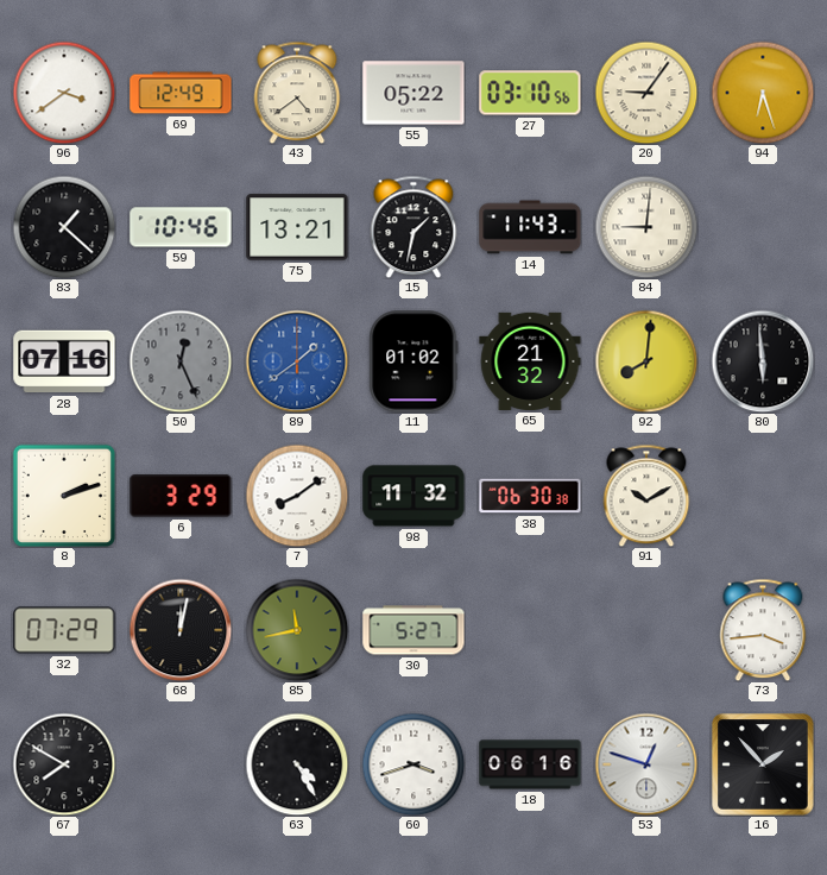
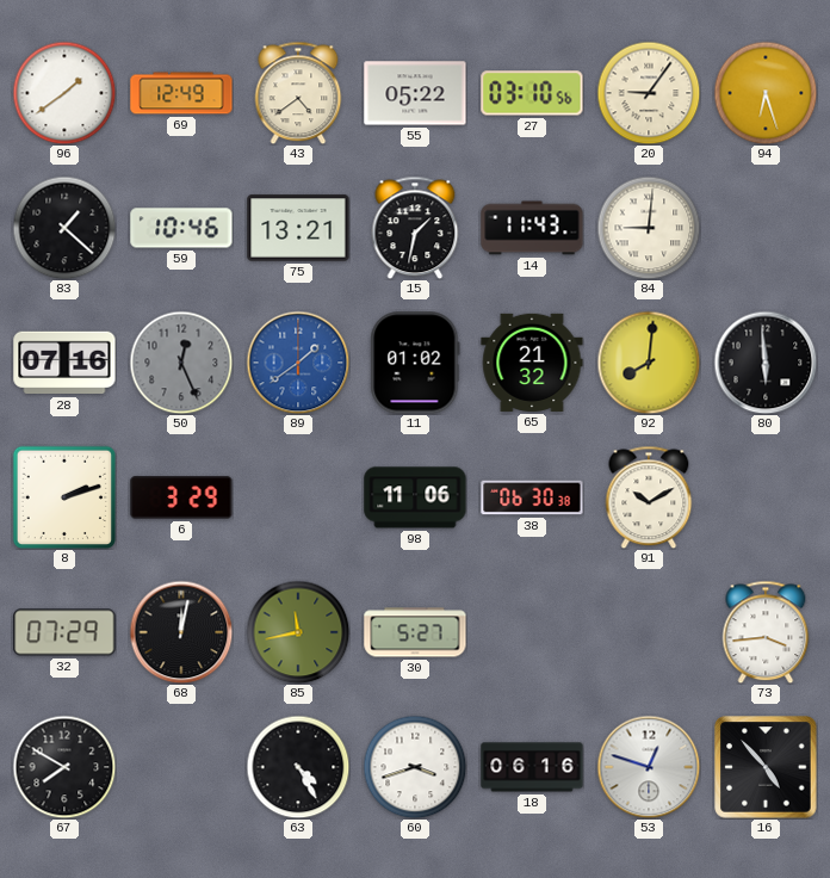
96: 3:39 -> 1:39
7: 8:09 -> none
98: 11:32 -> 11:06
16: 1:53 -> 4:53
